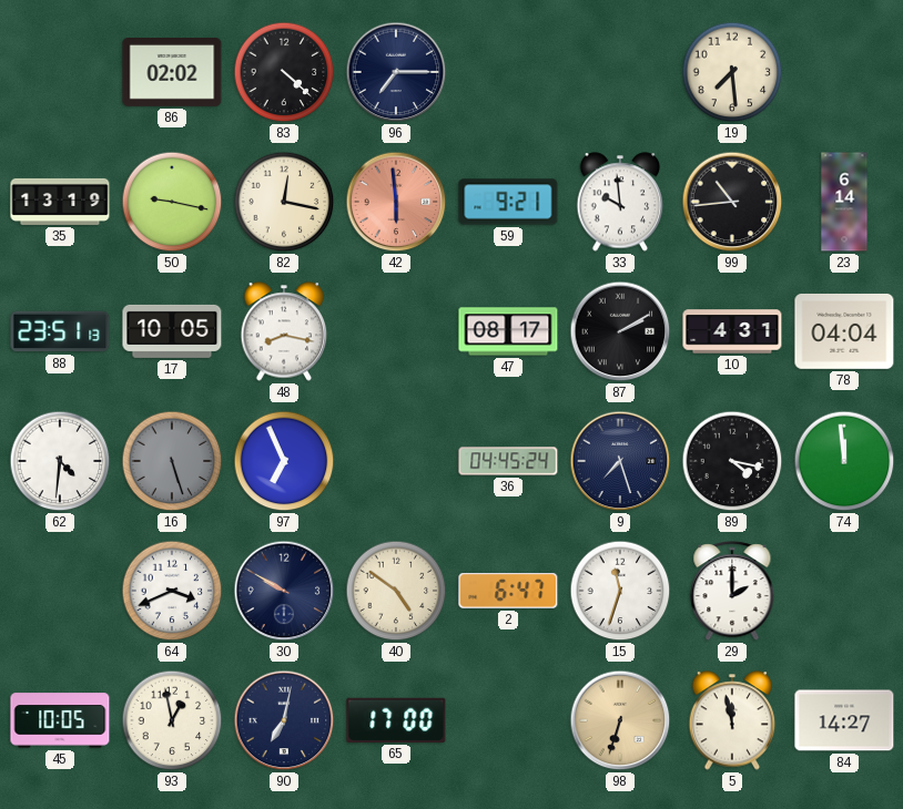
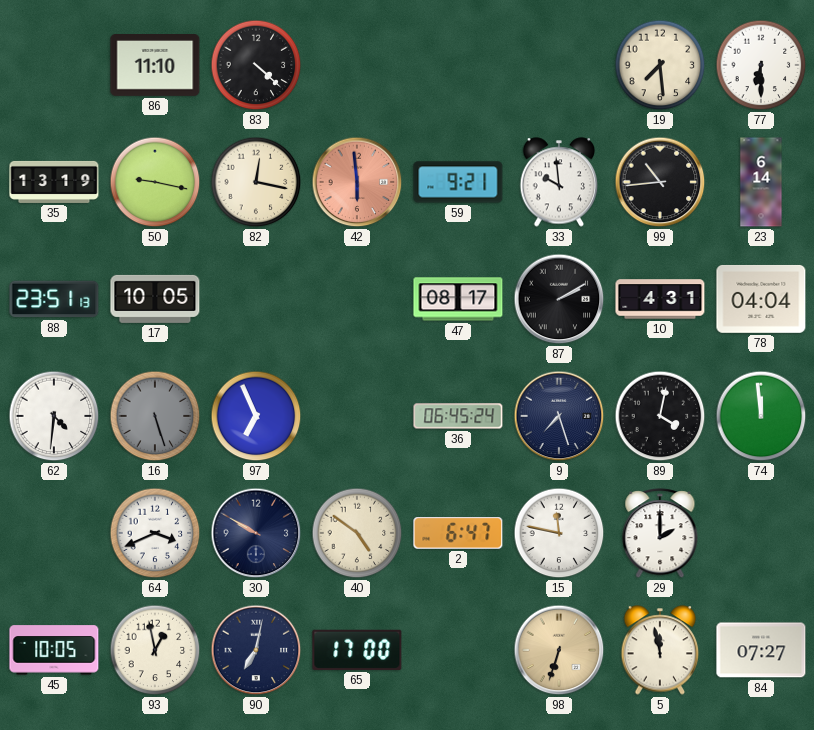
86: 02:02 -> 11:10
96: 7:15 -> none
77: none -> 6:30
48: 8:17 -> none
36: 04:45 -> 06:45
89: 4:17 -> 4:02
15: 11:33 -> 11:47
84: 14:27 -> 07:27
